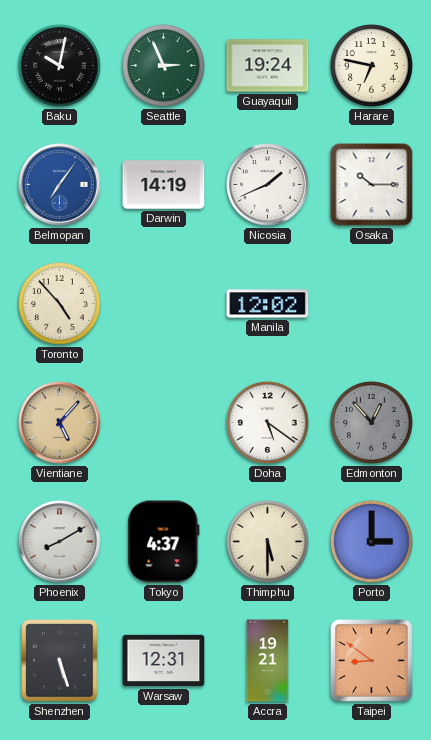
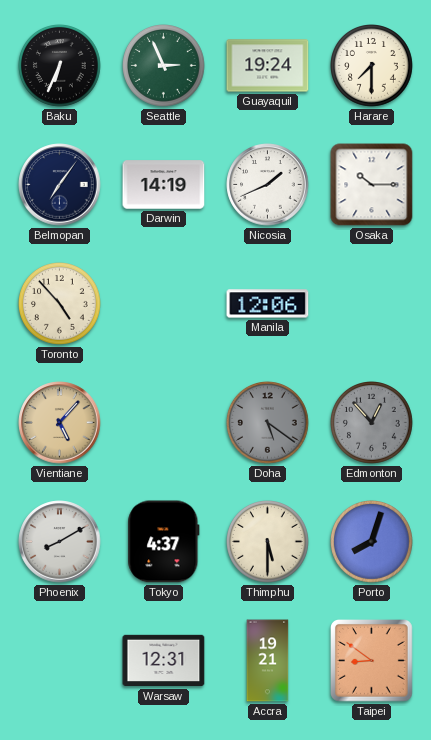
Baku: 10:02 -> 6:34
Harare: 6:47 -> 7:30
Belmopan dial: blue -> navy
Manila: 12:02 -> 12:06
Doha dial: white -> grey
Porto: 3:00 -> 8:03
Shenzhen: 5:27 -> none
